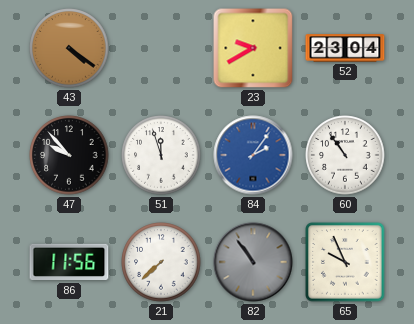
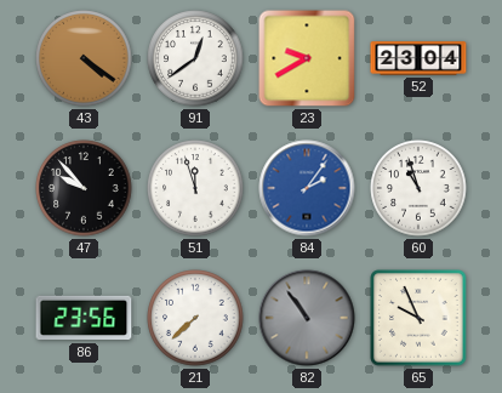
91: none -> 12:39
60: 10:54 -> 10:57
86: 11:56 -> 23:56
